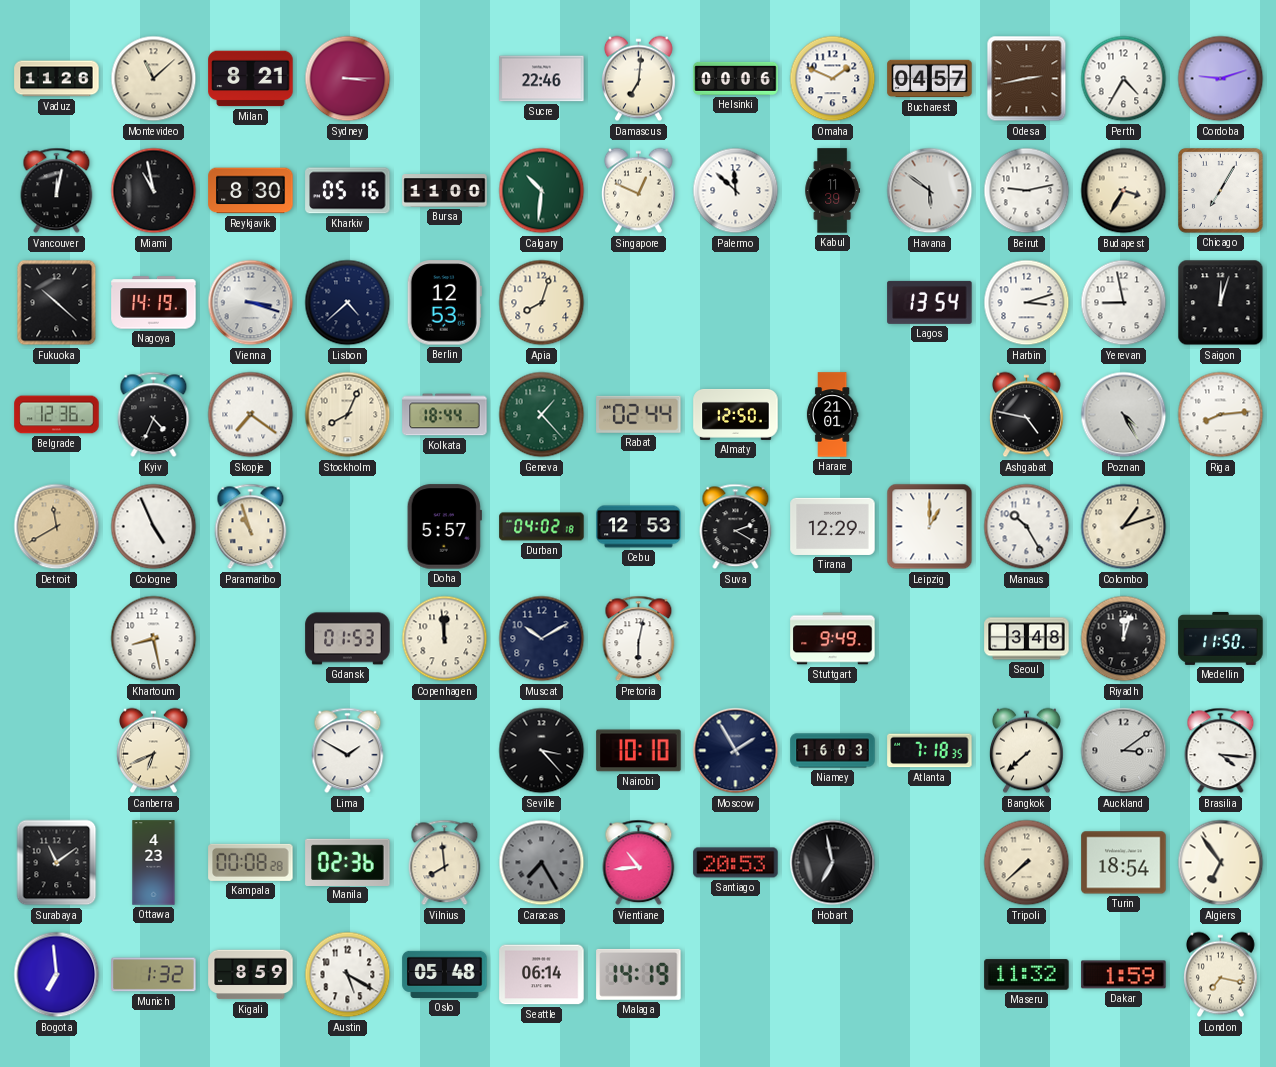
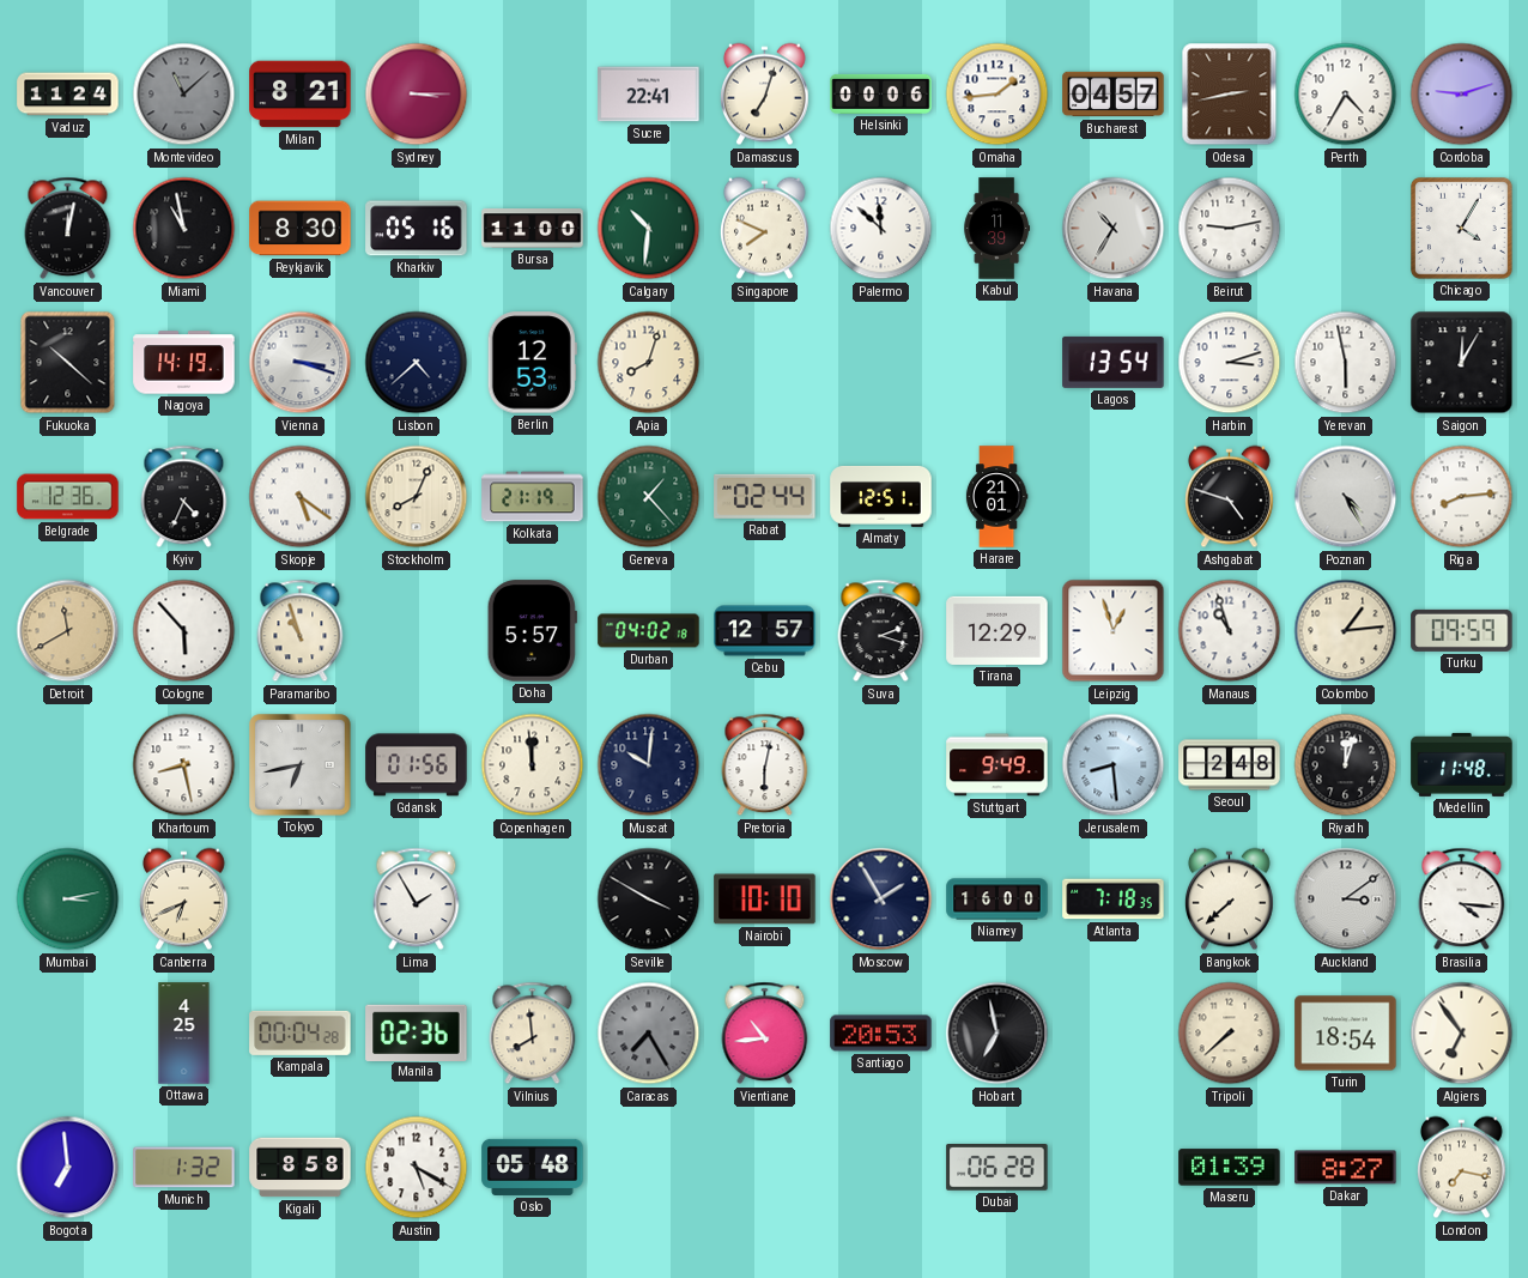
Vaduz: 11:26 -> 11:24
Montevideo dial: cream -> grey
Sucre: 22:46 -> 22:41
Damascus: 7:01 -> 7:03
Omaha: 1:49 -> 1:44
Singapore: 12:49 -> 7:49
Havana: 5:51 -> 10:35
Budapest: 3:35 -> none
Chicago: 7:05 -> 4:05
Yerevan: 8:58 -> 5:58
Saigon: 12:03 -> 12:05
Skopje: 7:21 -> 5:21
Kolkata: 18:44 -> 21:19
Almaty: 12:50 -> 12:51
Ashgabat: 4:47 -> 4:48
Cologne: 4:56 -> 5:53
Cebu: 12:53 -> 12:57
Suva: 2:20 -> 2:18
Leipzig: 1:00 -> 12:57
Manaus: 10:25 -> 10:57
Colombo: 1:12 -> 1:14
Turku: none -> 09:59
Tokyo: none -> 6:43
Gdansk: 01:53 -> 01:56
Muscat: 10:10 -> 10:01
Jerusalem: none -> 8:29
Seoul: 3:48 -> 2:48
Medellin: 11:50 -> 11:48
Mumbai: none -> 3:13
Lima: 1:50 -> 1:55
Seville: 3:23 -> 3:50
Niamey: 16:03 -> 16:00
Surabaya: 11:09 -> none
Ottawa: 4:23 -> 4:25
Kampala: 00:08 -> 00:04
Kigali: 8:59 -> 8:58
Seattle: 06:14 -> none
Malaga: 14:19 -> none
Dubai: none -> 06:28
Maseru: 11:32 -> 01:39
Dakar: 1:59 -> 8:27
